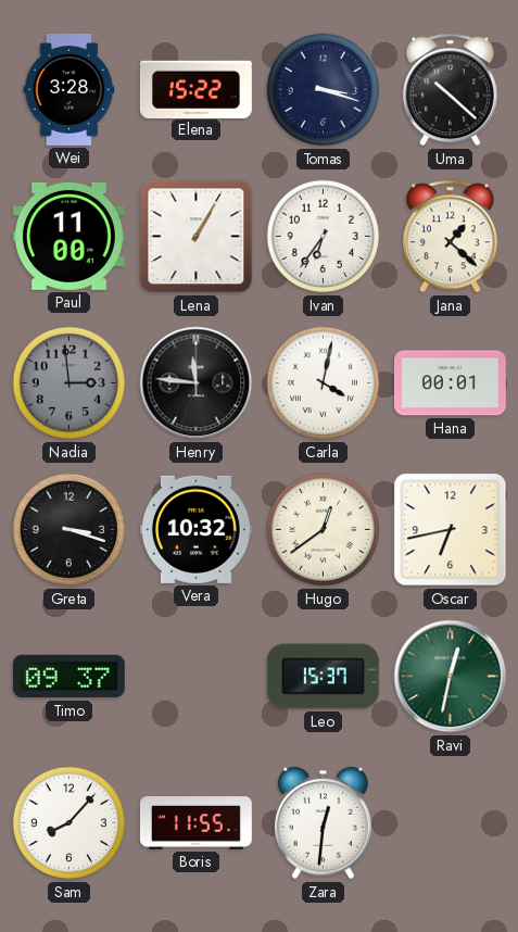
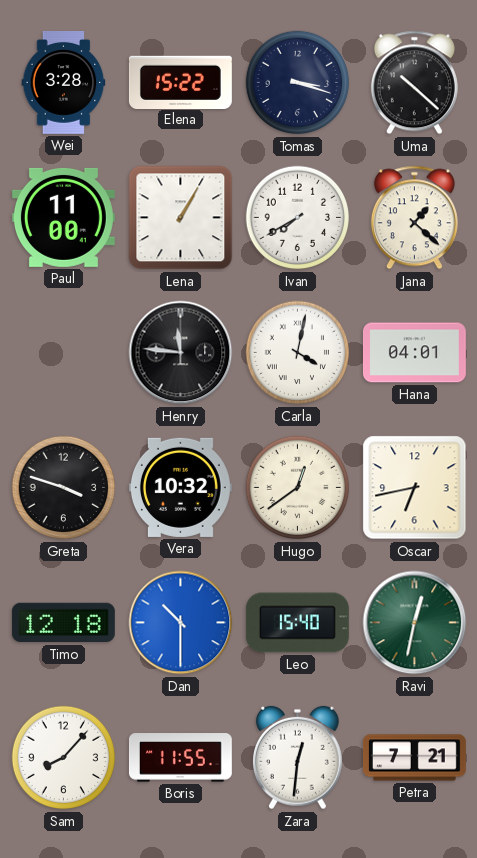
Ivan: 6:36 -> 7:40
Nadia: 2:59 -> none
Hana: 00:01 -> 04:01
Greta: 3:18 -> 3:48
Timo: 09:37 -> 12:18
Dan: none -> 10:30
Leo: 15:37 -> 15:40
Petra: none -> 7:21
